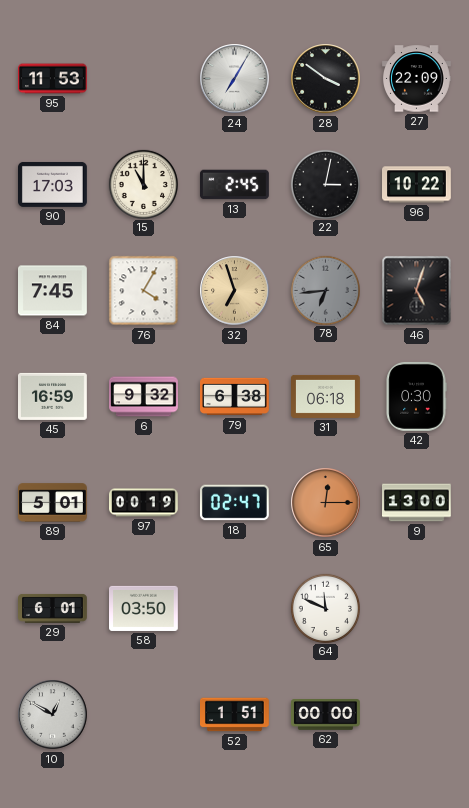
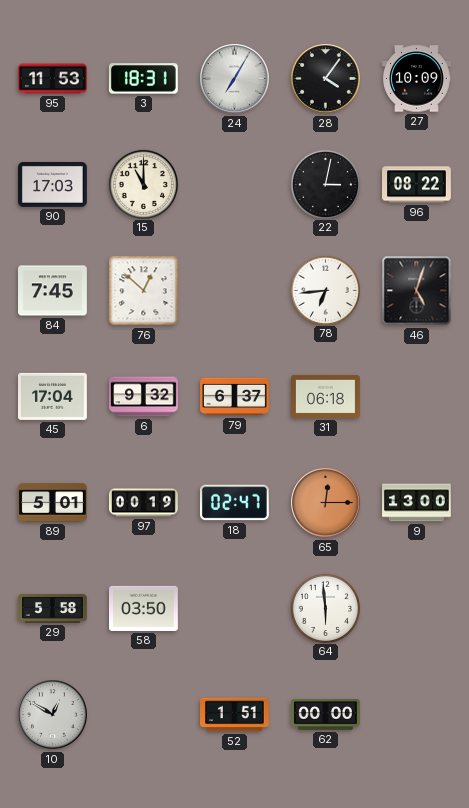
3: none -> 18:31
28: 3:51 -> 4:06
27: 22:09 -> 10:09
13: 2:45 -> none
96: 10:22 -> 08:22
76: 4:05 -> 12:52
32: 6:57 -> none
78 dial: grey -> white
45: 16:59 -> 17:04
79: 6:38 -> 6:37
42: 0:30 -> none
29: 6:01 -> 5:58
64: 11:49 -> 5:59
